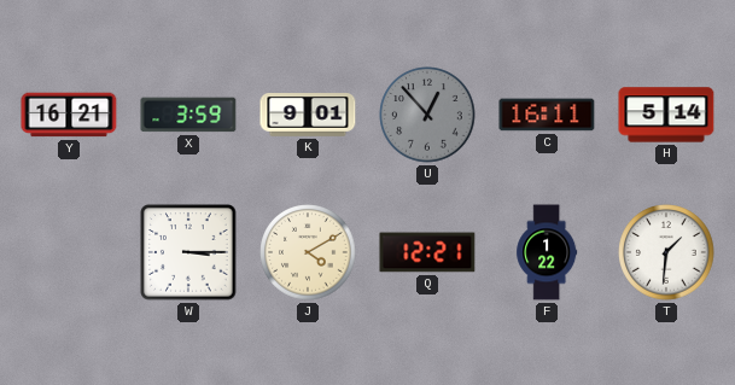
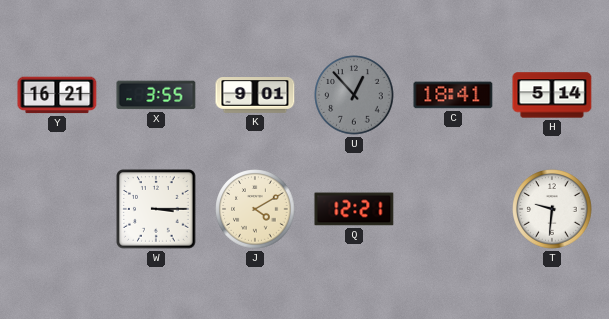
X: 3:59 -> 3:55
C: 16:11 -> 18:41
F: 1:22 -> none
T: 1:31 -> 9:31
